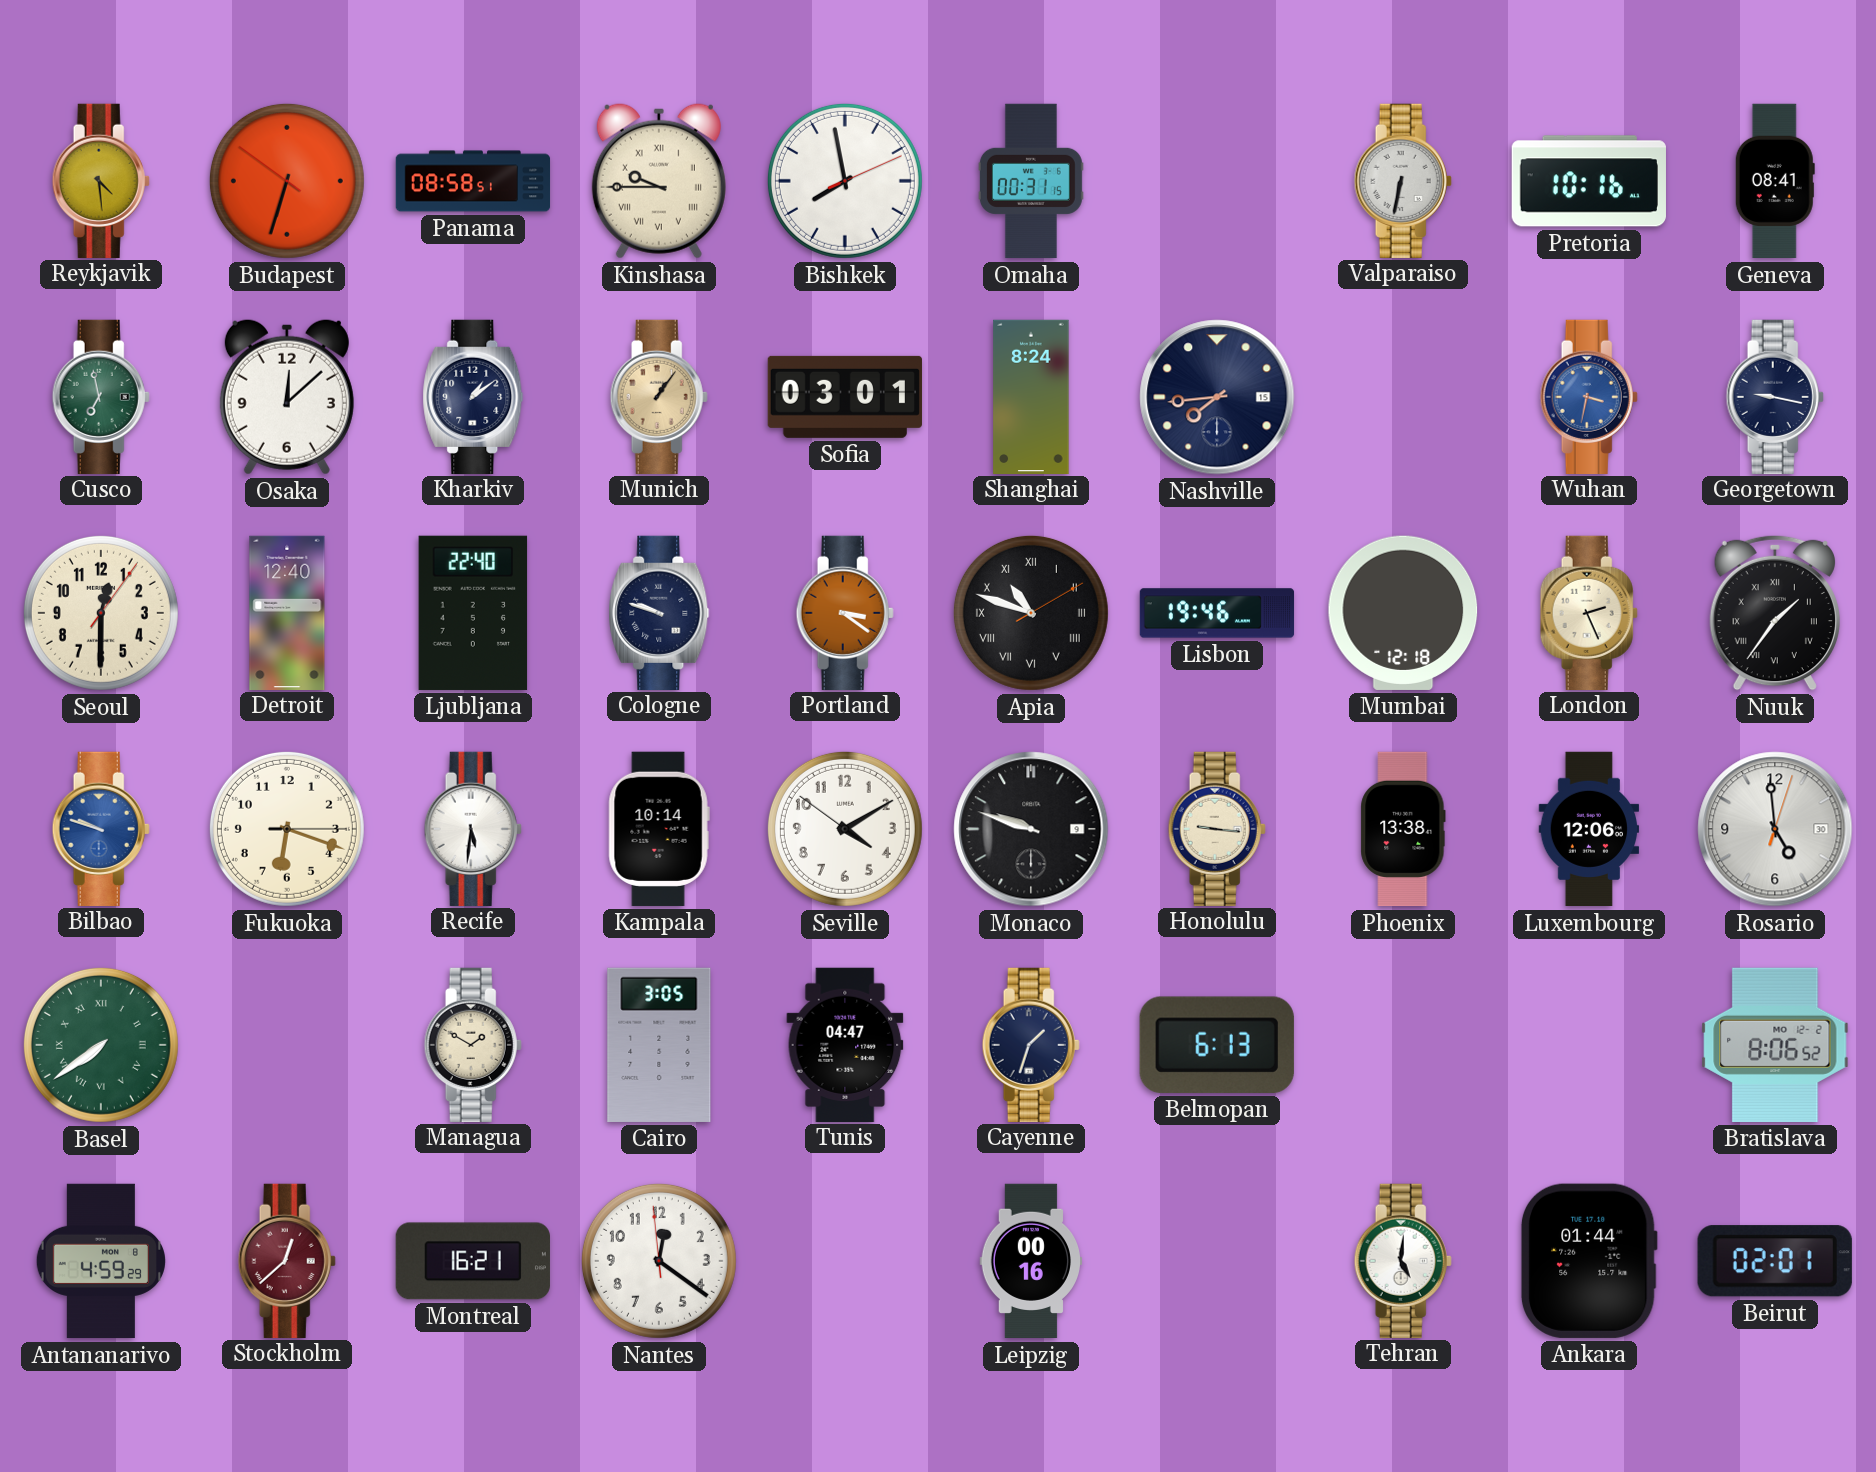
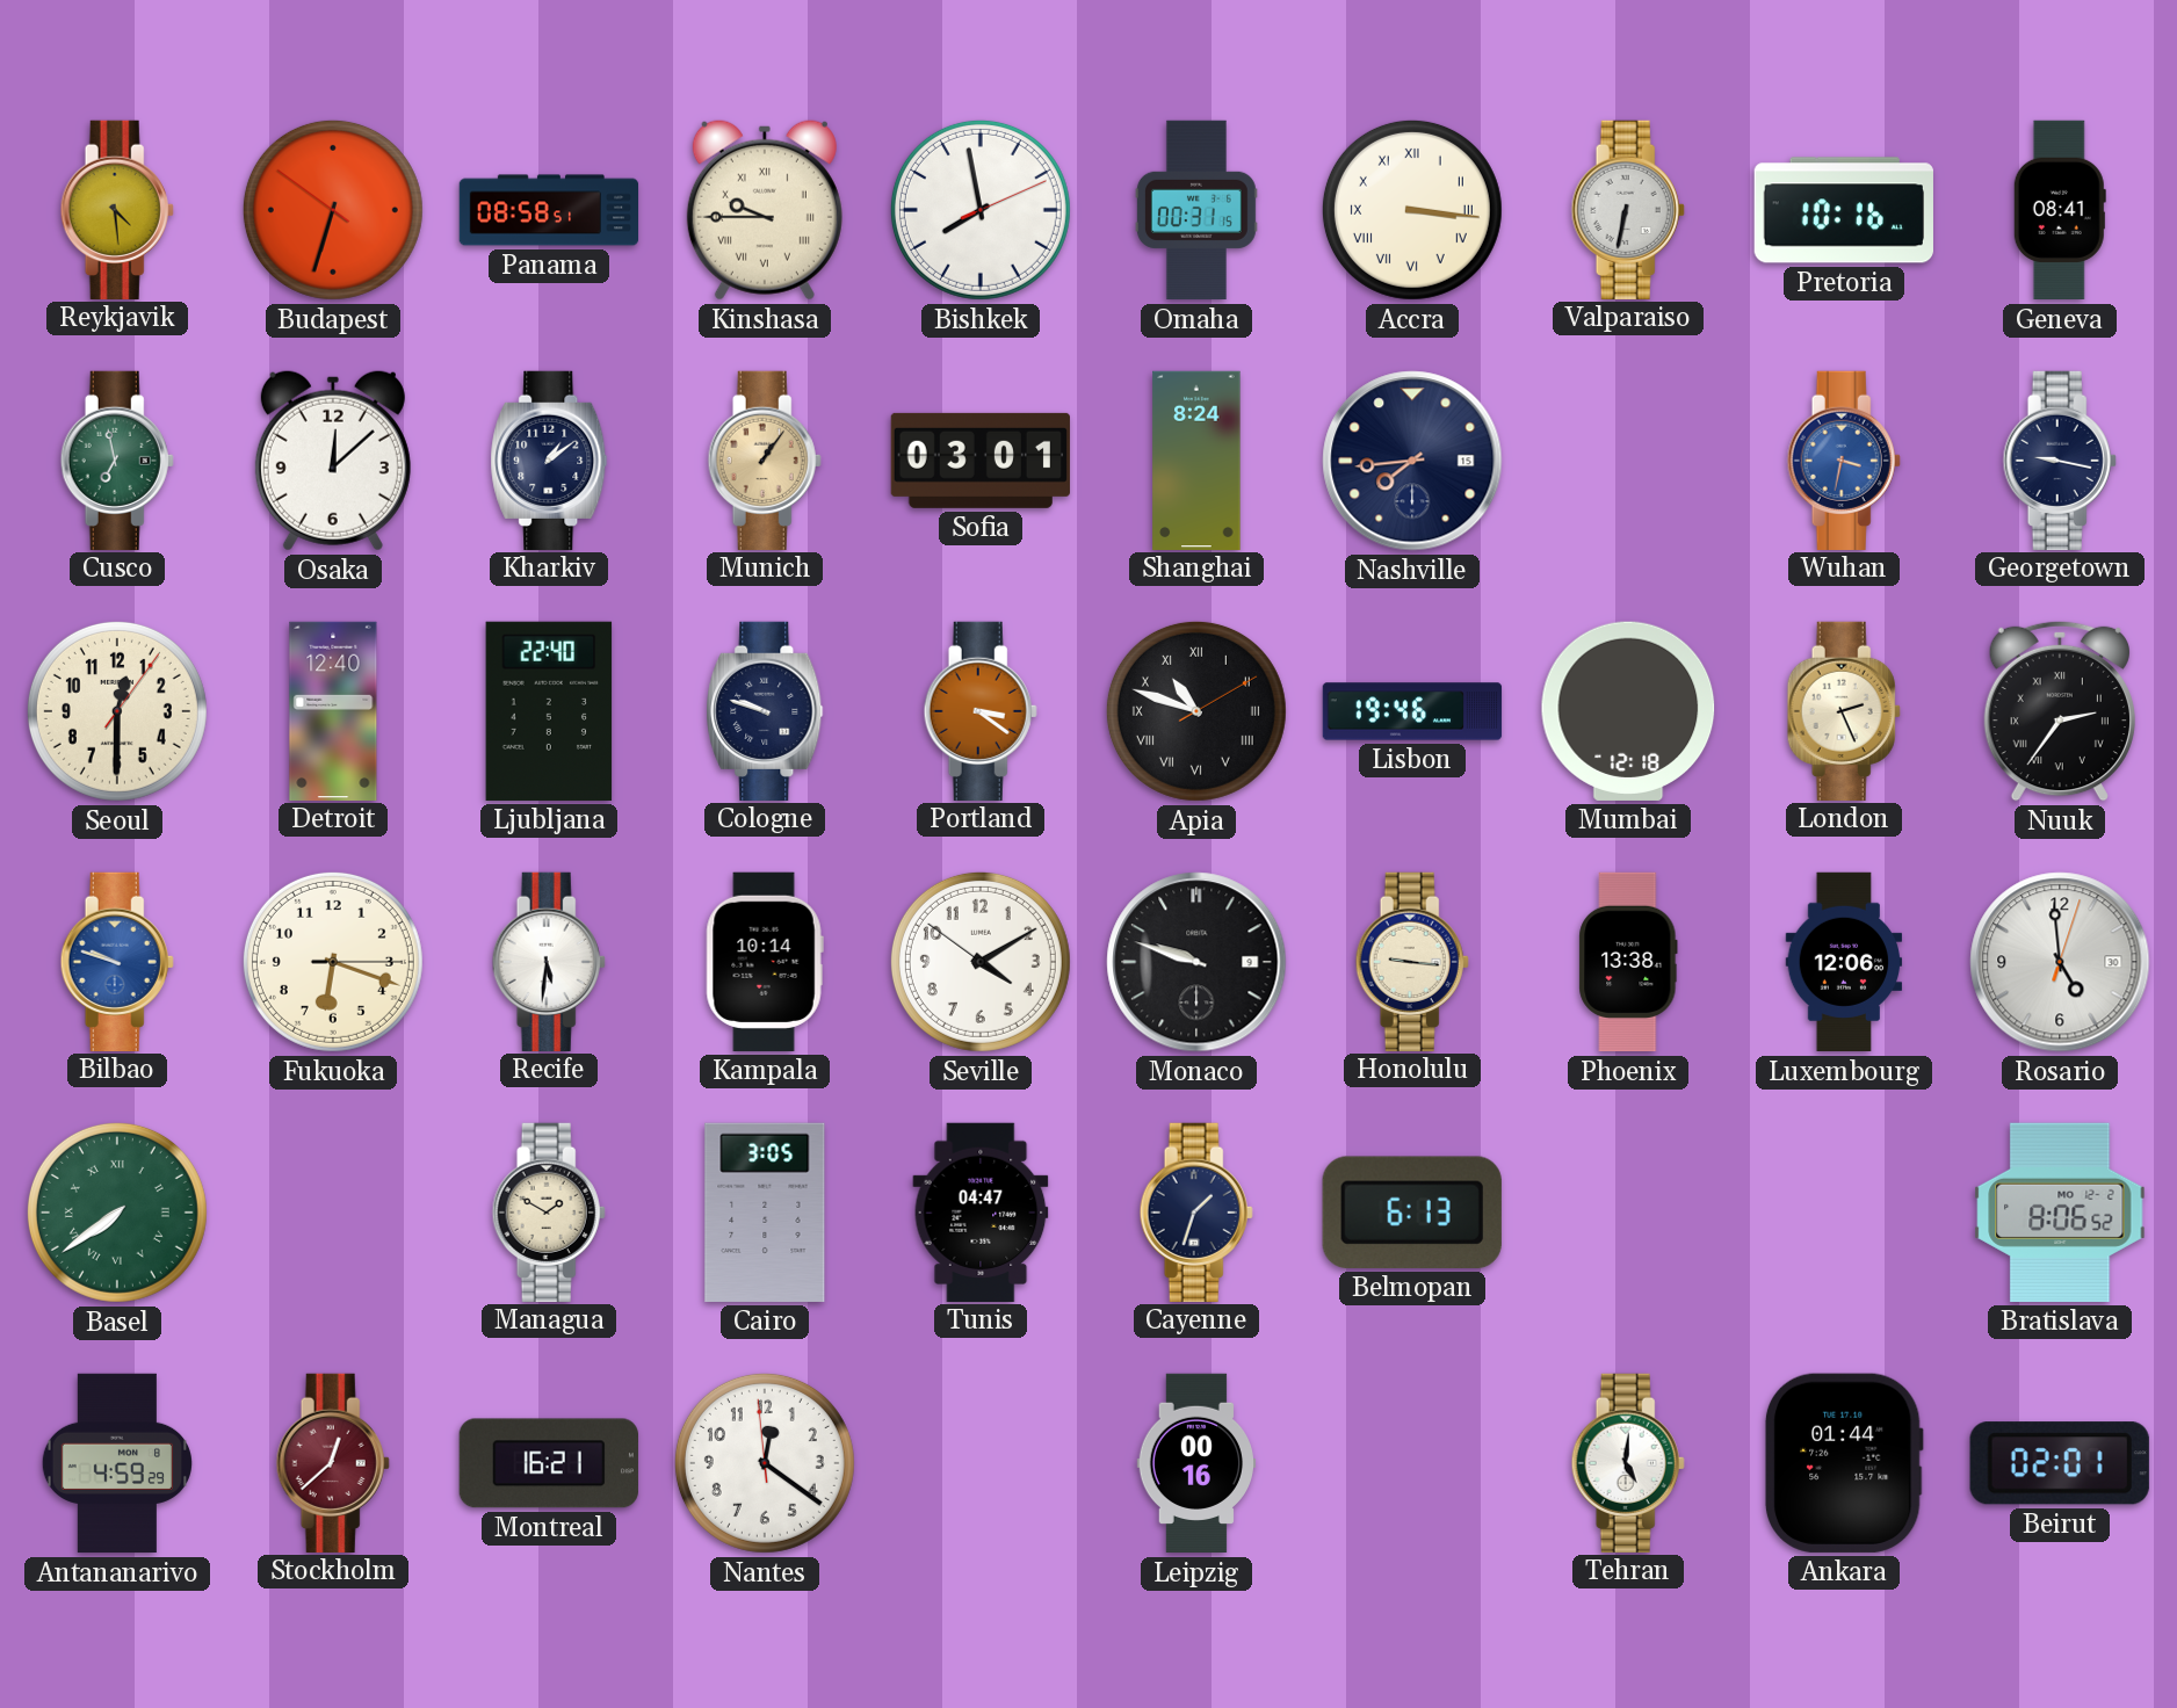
Accra: none -> 3:16
Nuuk: 1:36 -> 2:36
